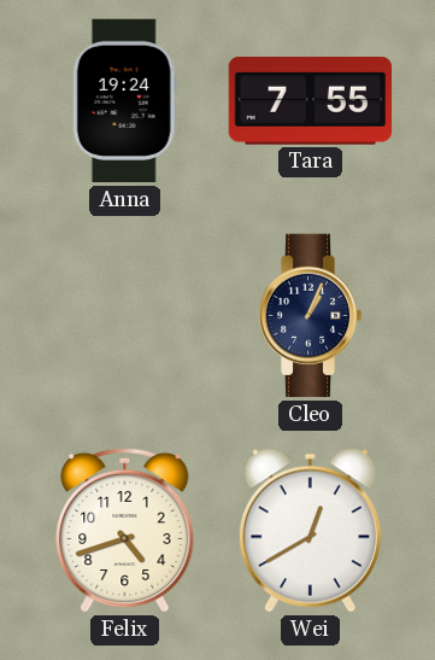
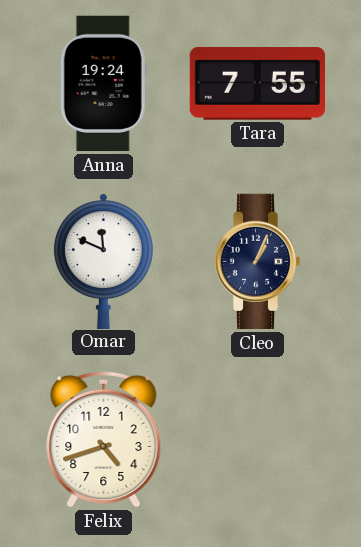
Omar: none -> 11:49
Wei: 12:40 -> none
